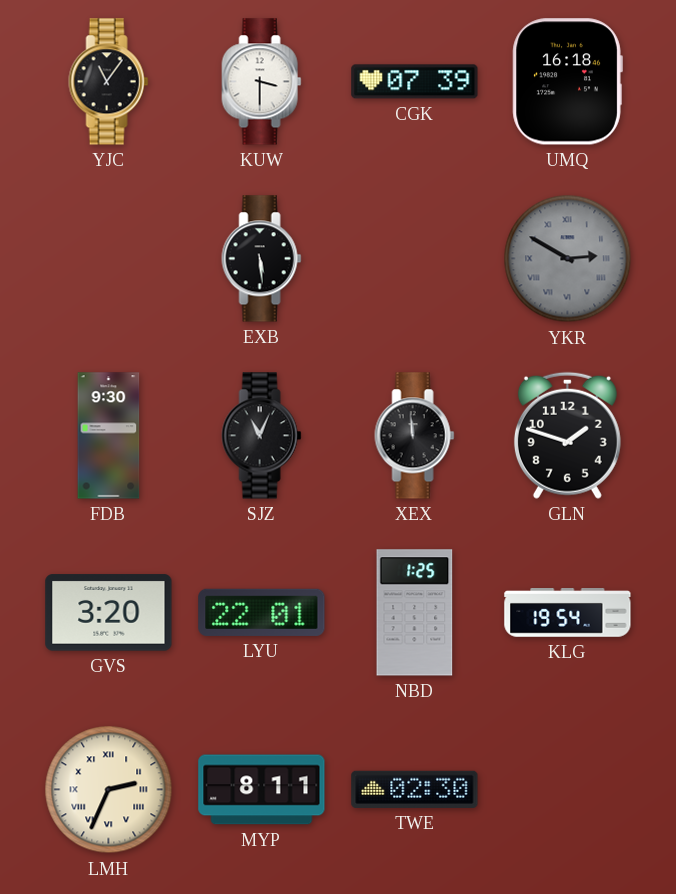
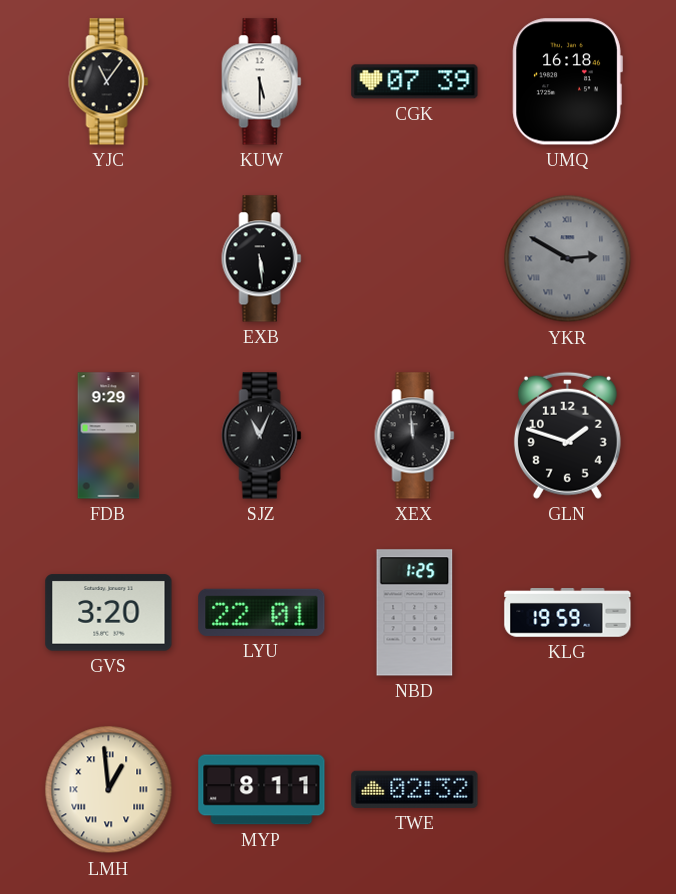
KUW: 3:30 -> 5:30
FDB: 9:30 -> 9:29
KLG: 19:54 -> 19:59
LMH: 2:34 -> 12:59
TWE: 02:30 -> 02:32
